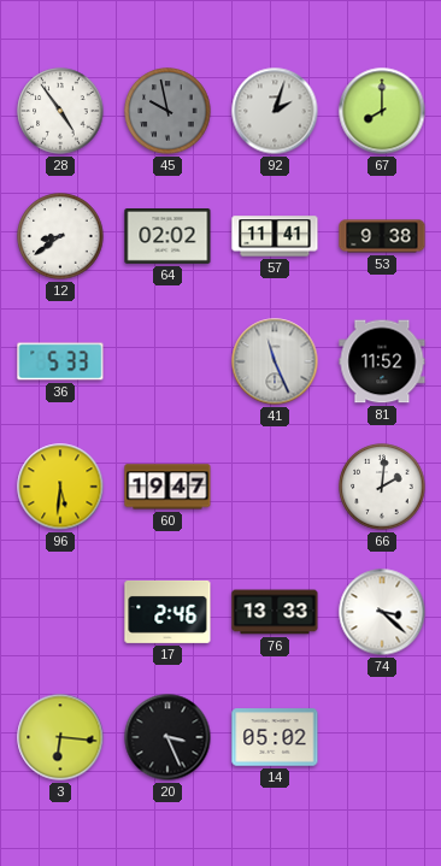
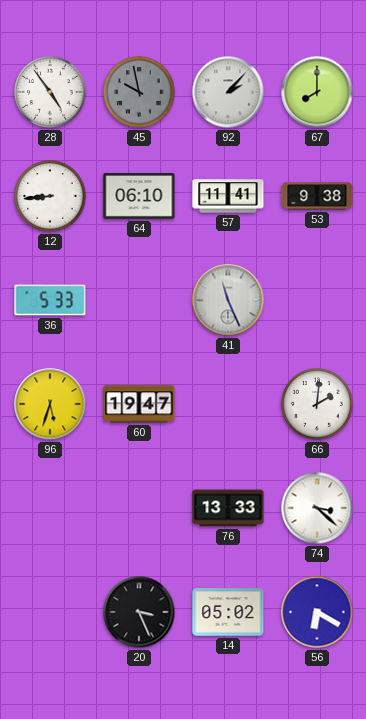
92: 2:03 -> 2:07
12: 8:39 -> 8:44
64: 02:02 -> 06:10
81: 11:52 -> none
96: 5:31 -> 5:33
17: 2:46 -> none
3: 6:16 -> none
56: none -> 6:20
